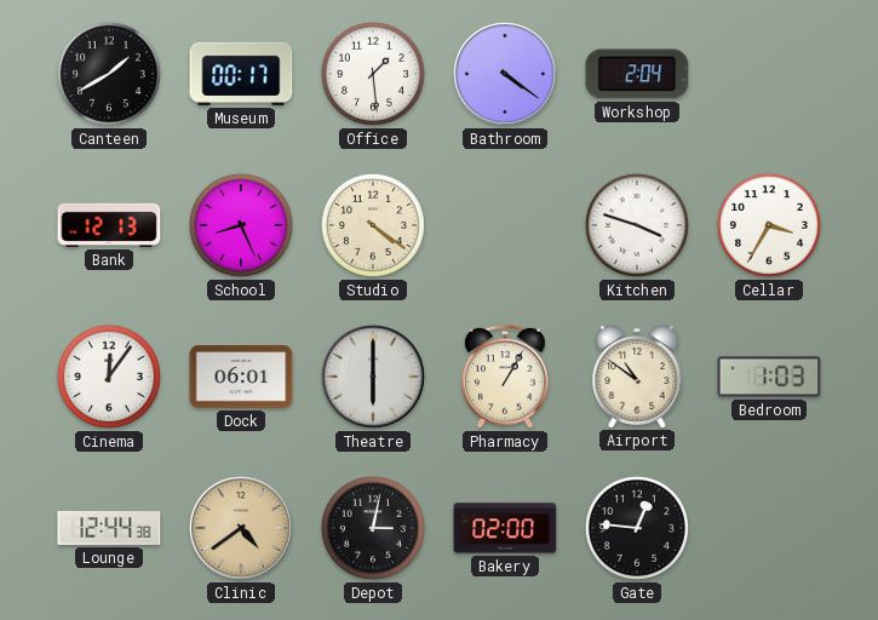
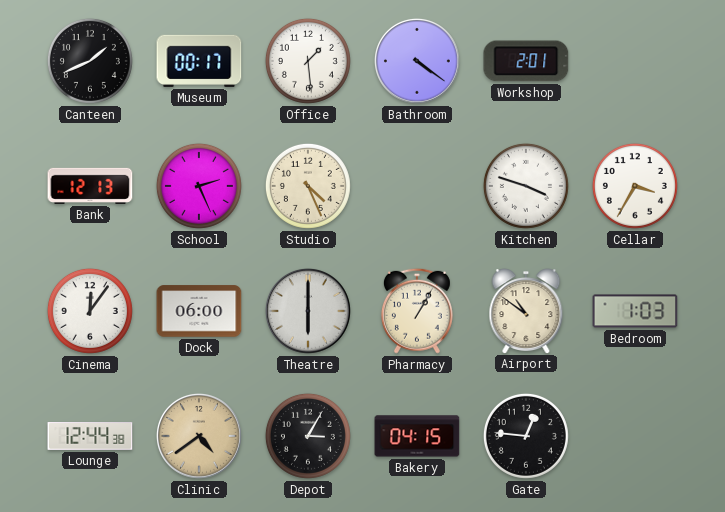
Canteen: 1:40 -> 1:41
Workshop: 2:04 -> 2:01
School: 8:26 -> 2:26
Studio: 4:21 -> 4:26
Dock: 06:01 -> 06:00
Depot: 3:02 -> 3:05
Bakery: 02:00 -> 04:15
